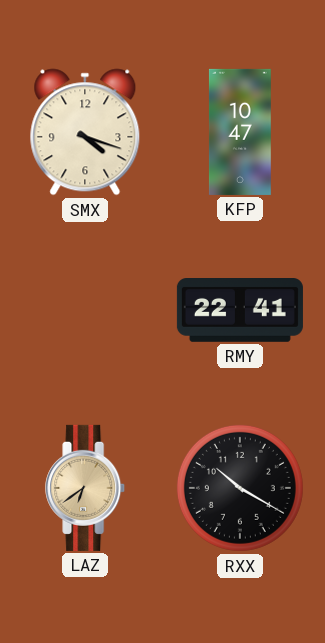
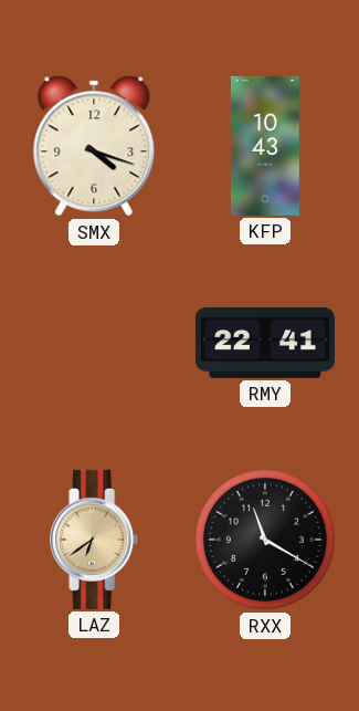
KFP: 10:47 -> 10:43
RXX: 10:20 -> 11:20
